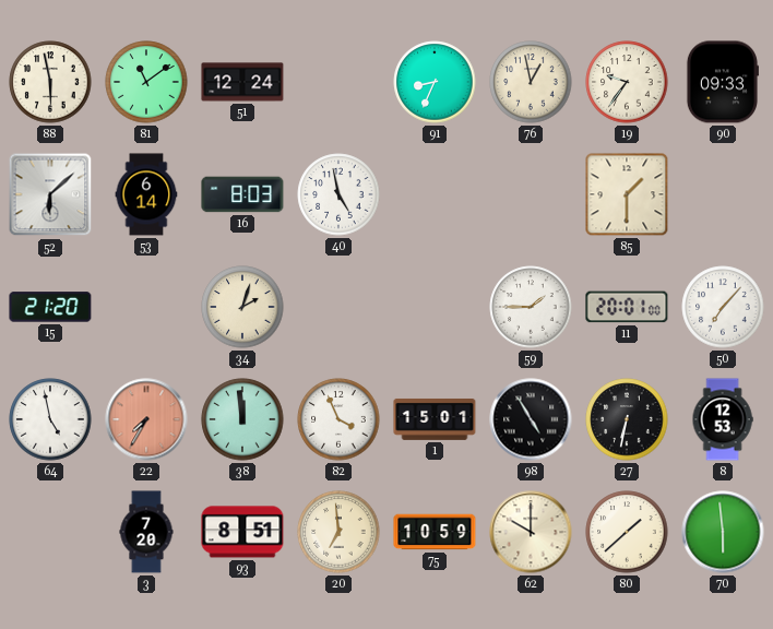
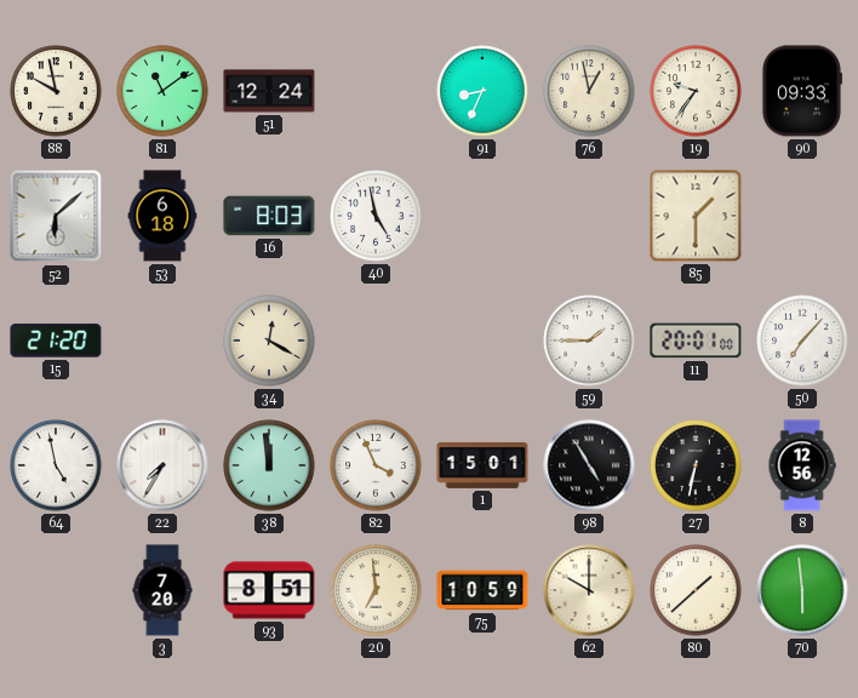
88: 5:58 -> 9:58
53: 6:14 -> 6:18
34: 2:03 -> 12:20
22 dial: salmon -> white
8: 12:53 -> 12:56
